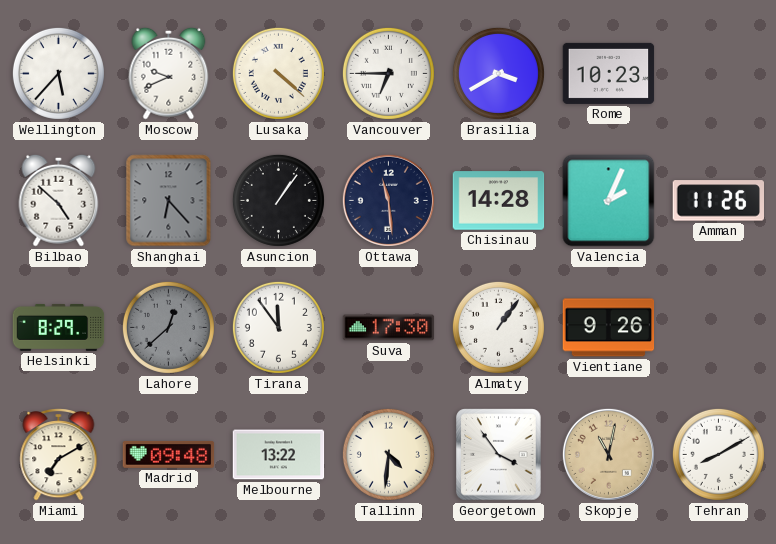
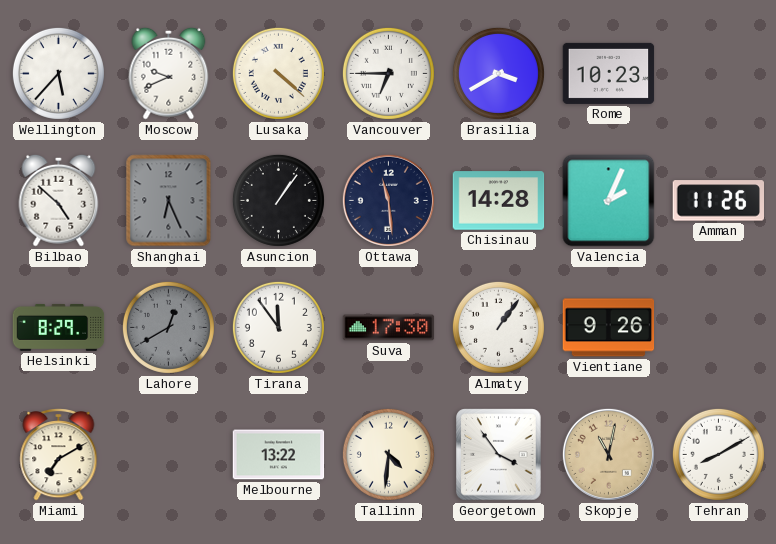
Shanghai: 6:23 -> 6:26
Lahore: 12:38 -> 12:40
Madrid: 09:48 -> none
